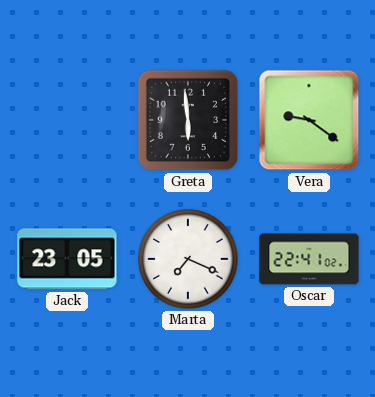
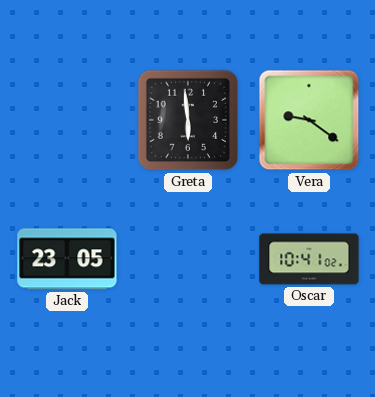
Marta: 7:19 -> none
Oscar: 22:41 -> 10:41
